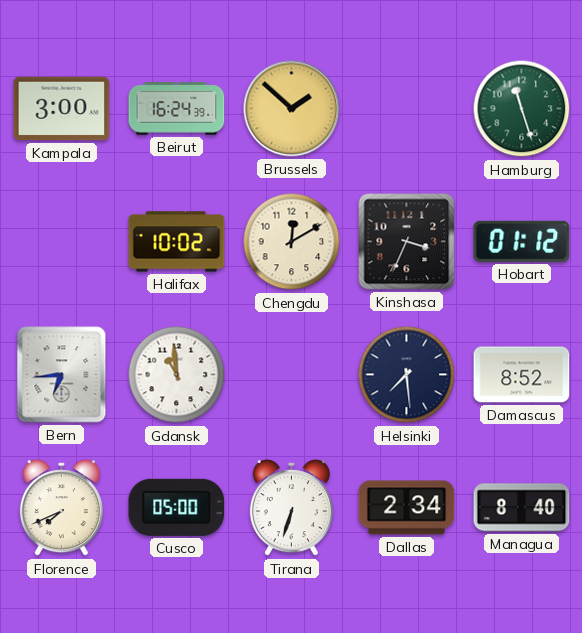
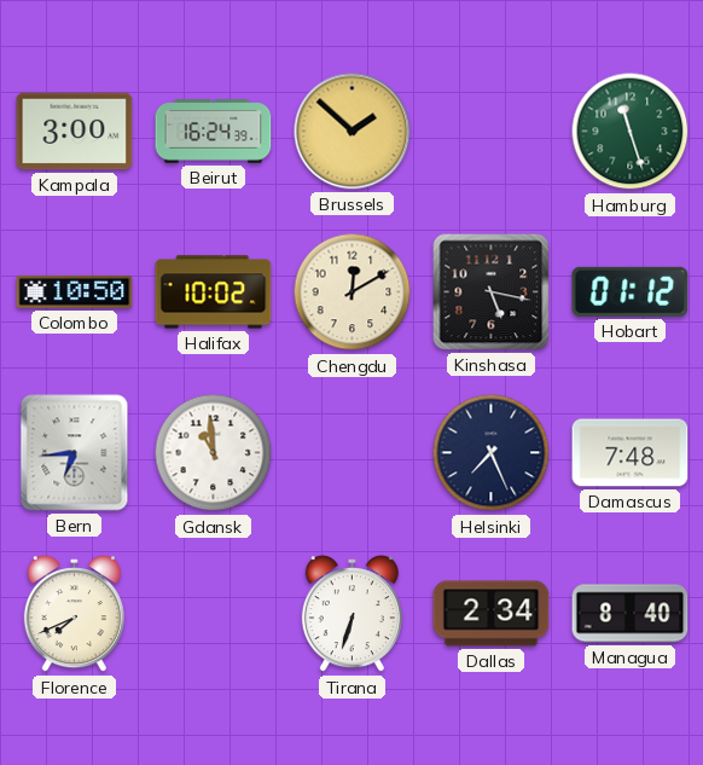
Colombo: none -> 10:50
Kinshasa: 3:34 -> 5:17
Helsinki: 7:29 -> 7:26
Damascus: 8:52 -> 7:48
Cusco: 05:00 -> none
